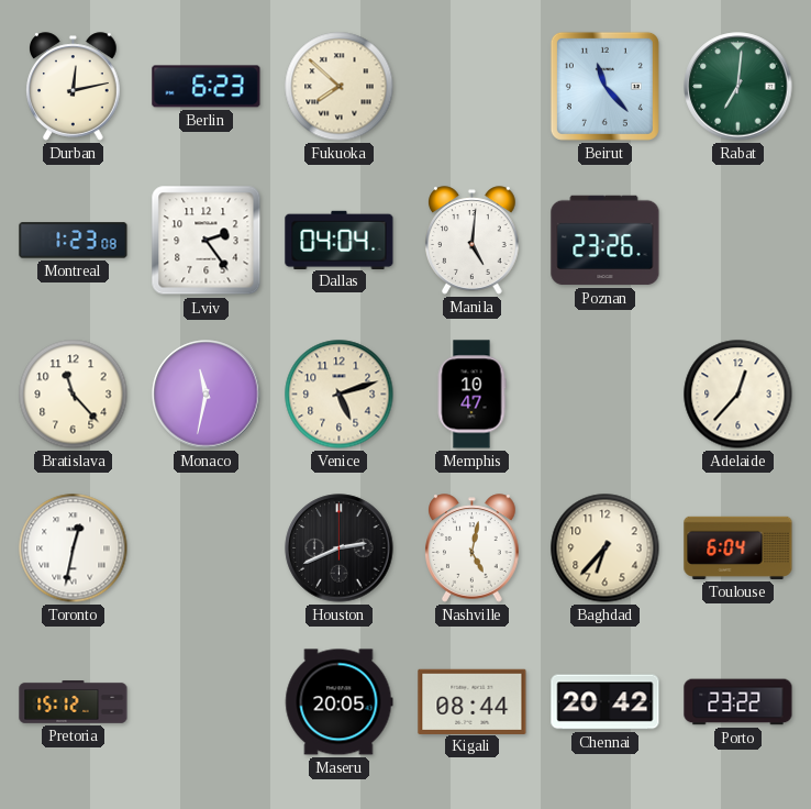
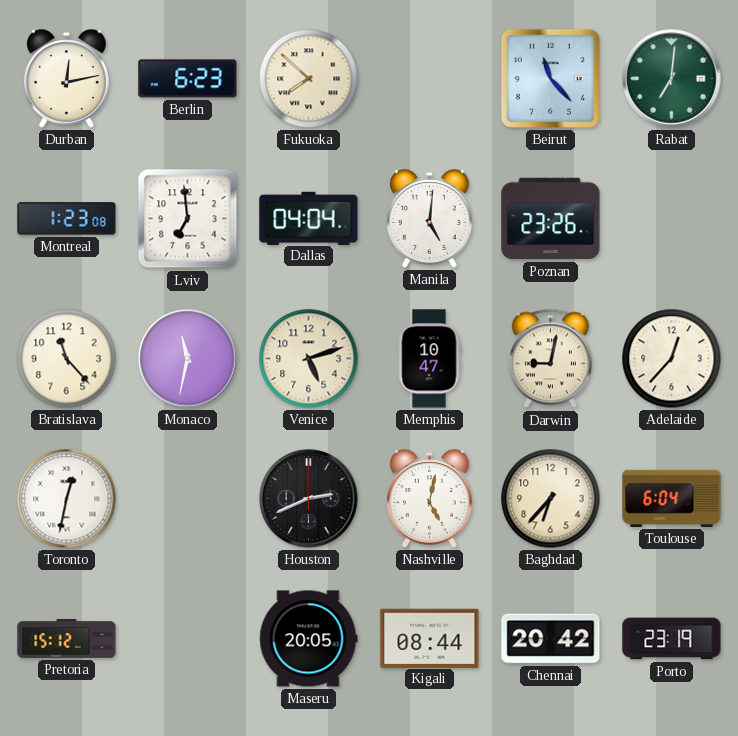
Lviv: 2:24 -> 6:59
Darwin: none -> 9:02
Porto: 23:22 -> 23:19
